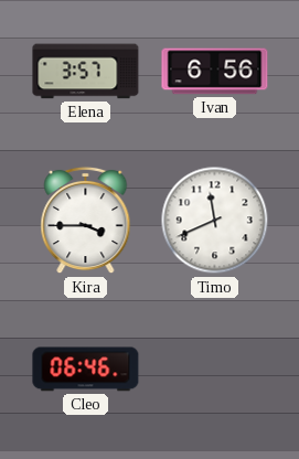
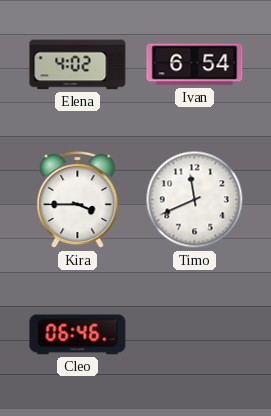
Elena: 3:57 -> 4:02
Ivan: 6:56 -> 6:54
